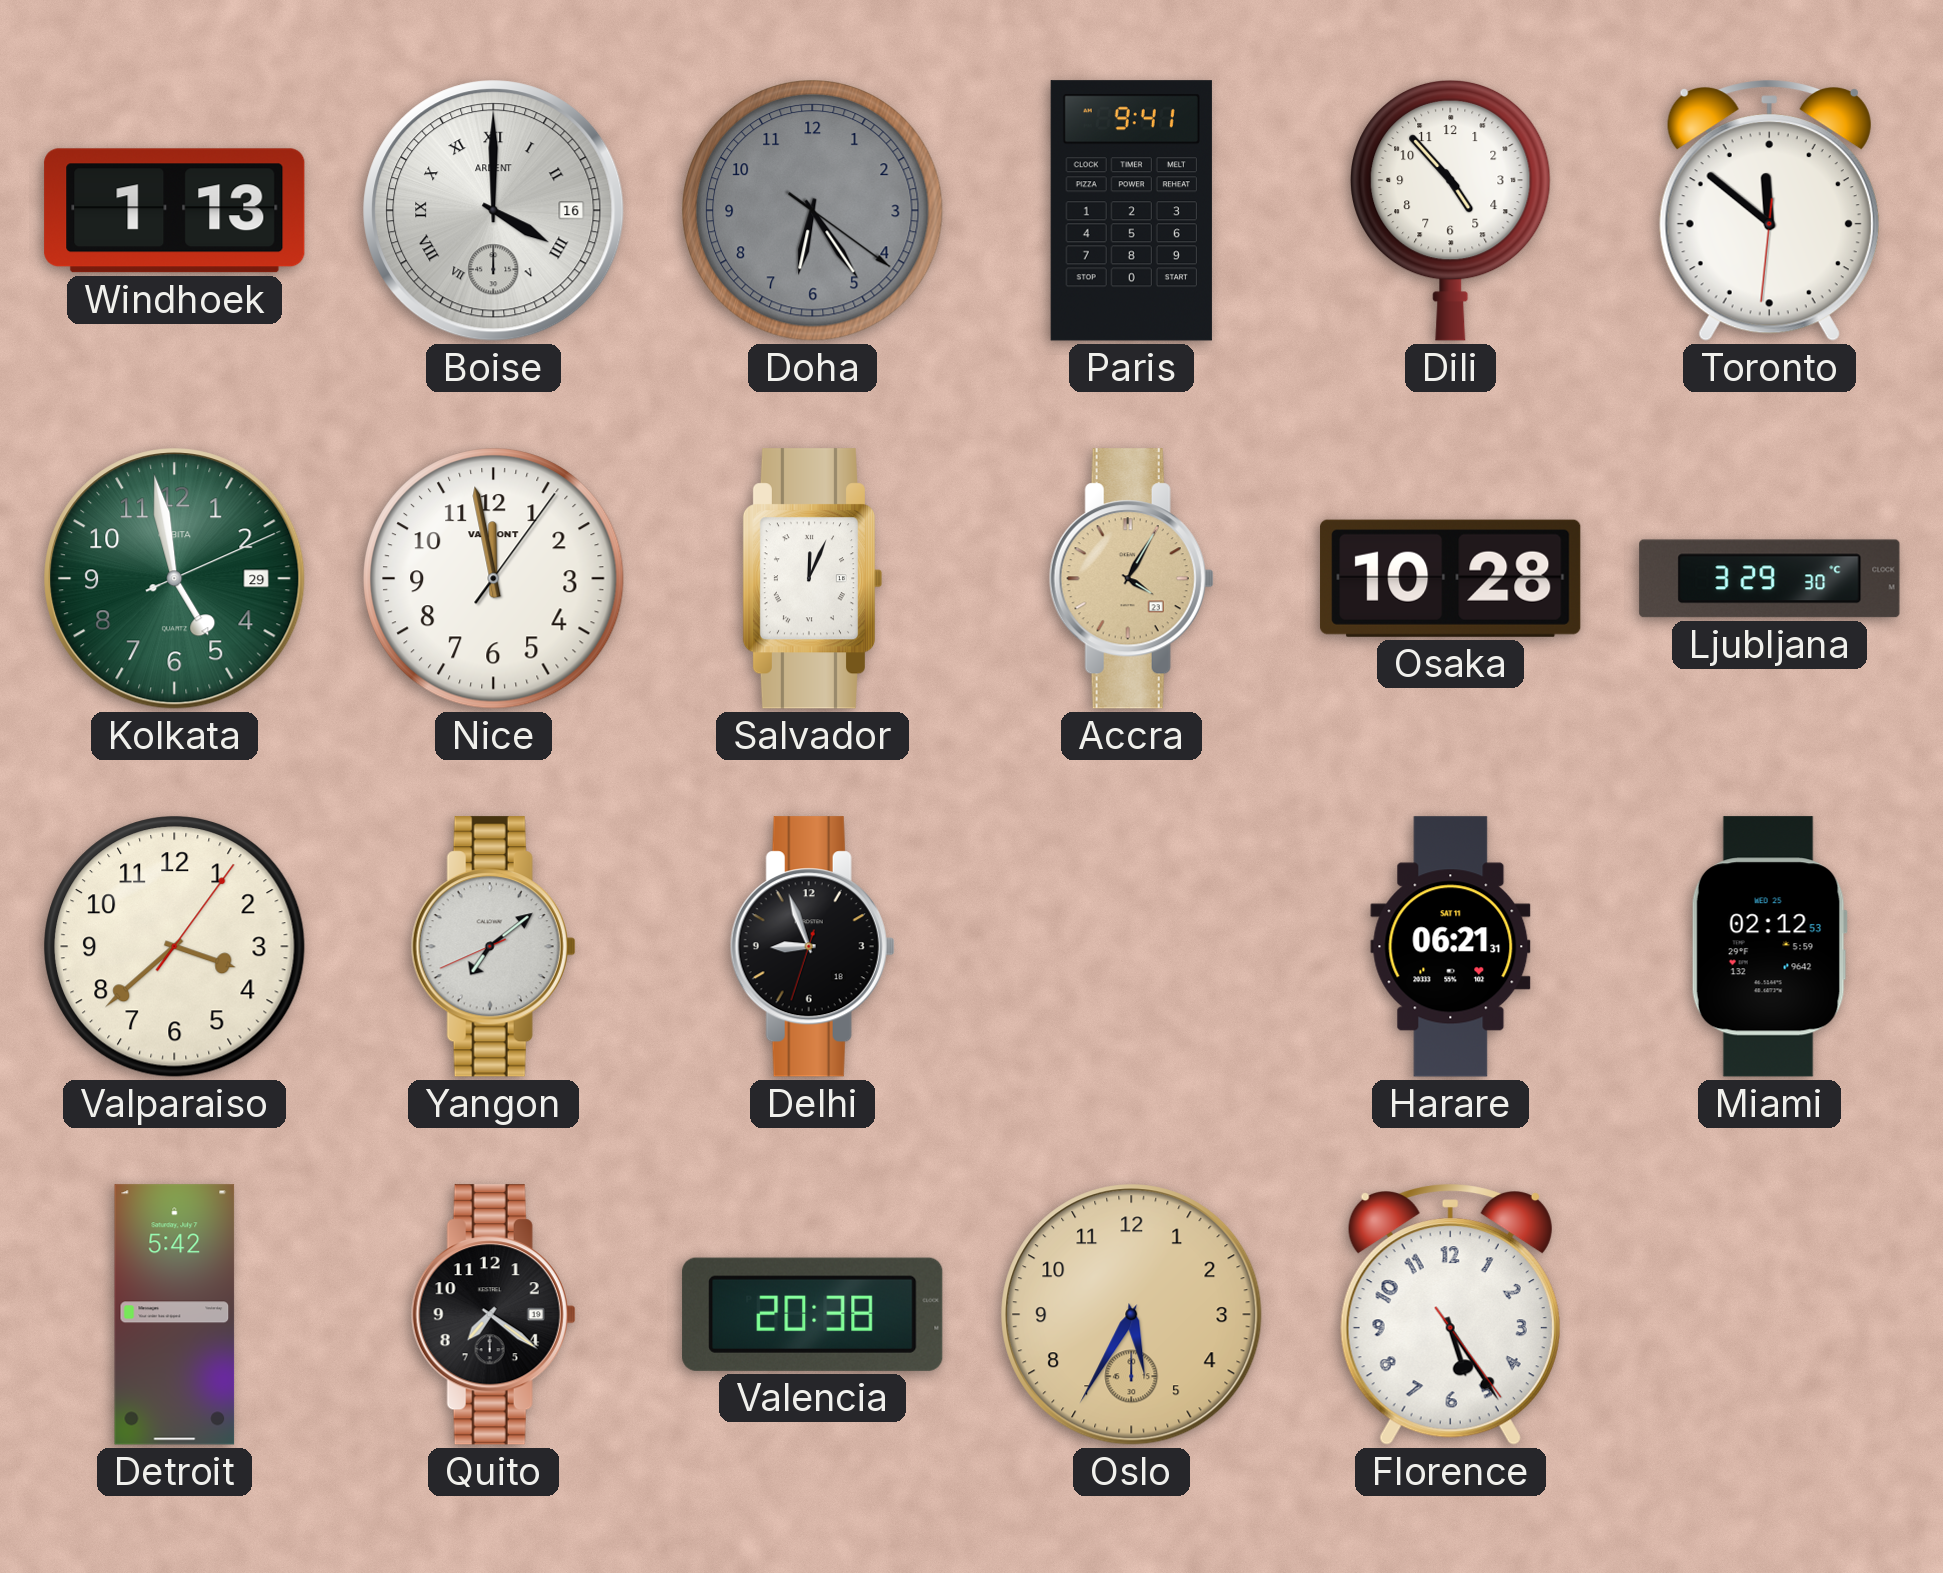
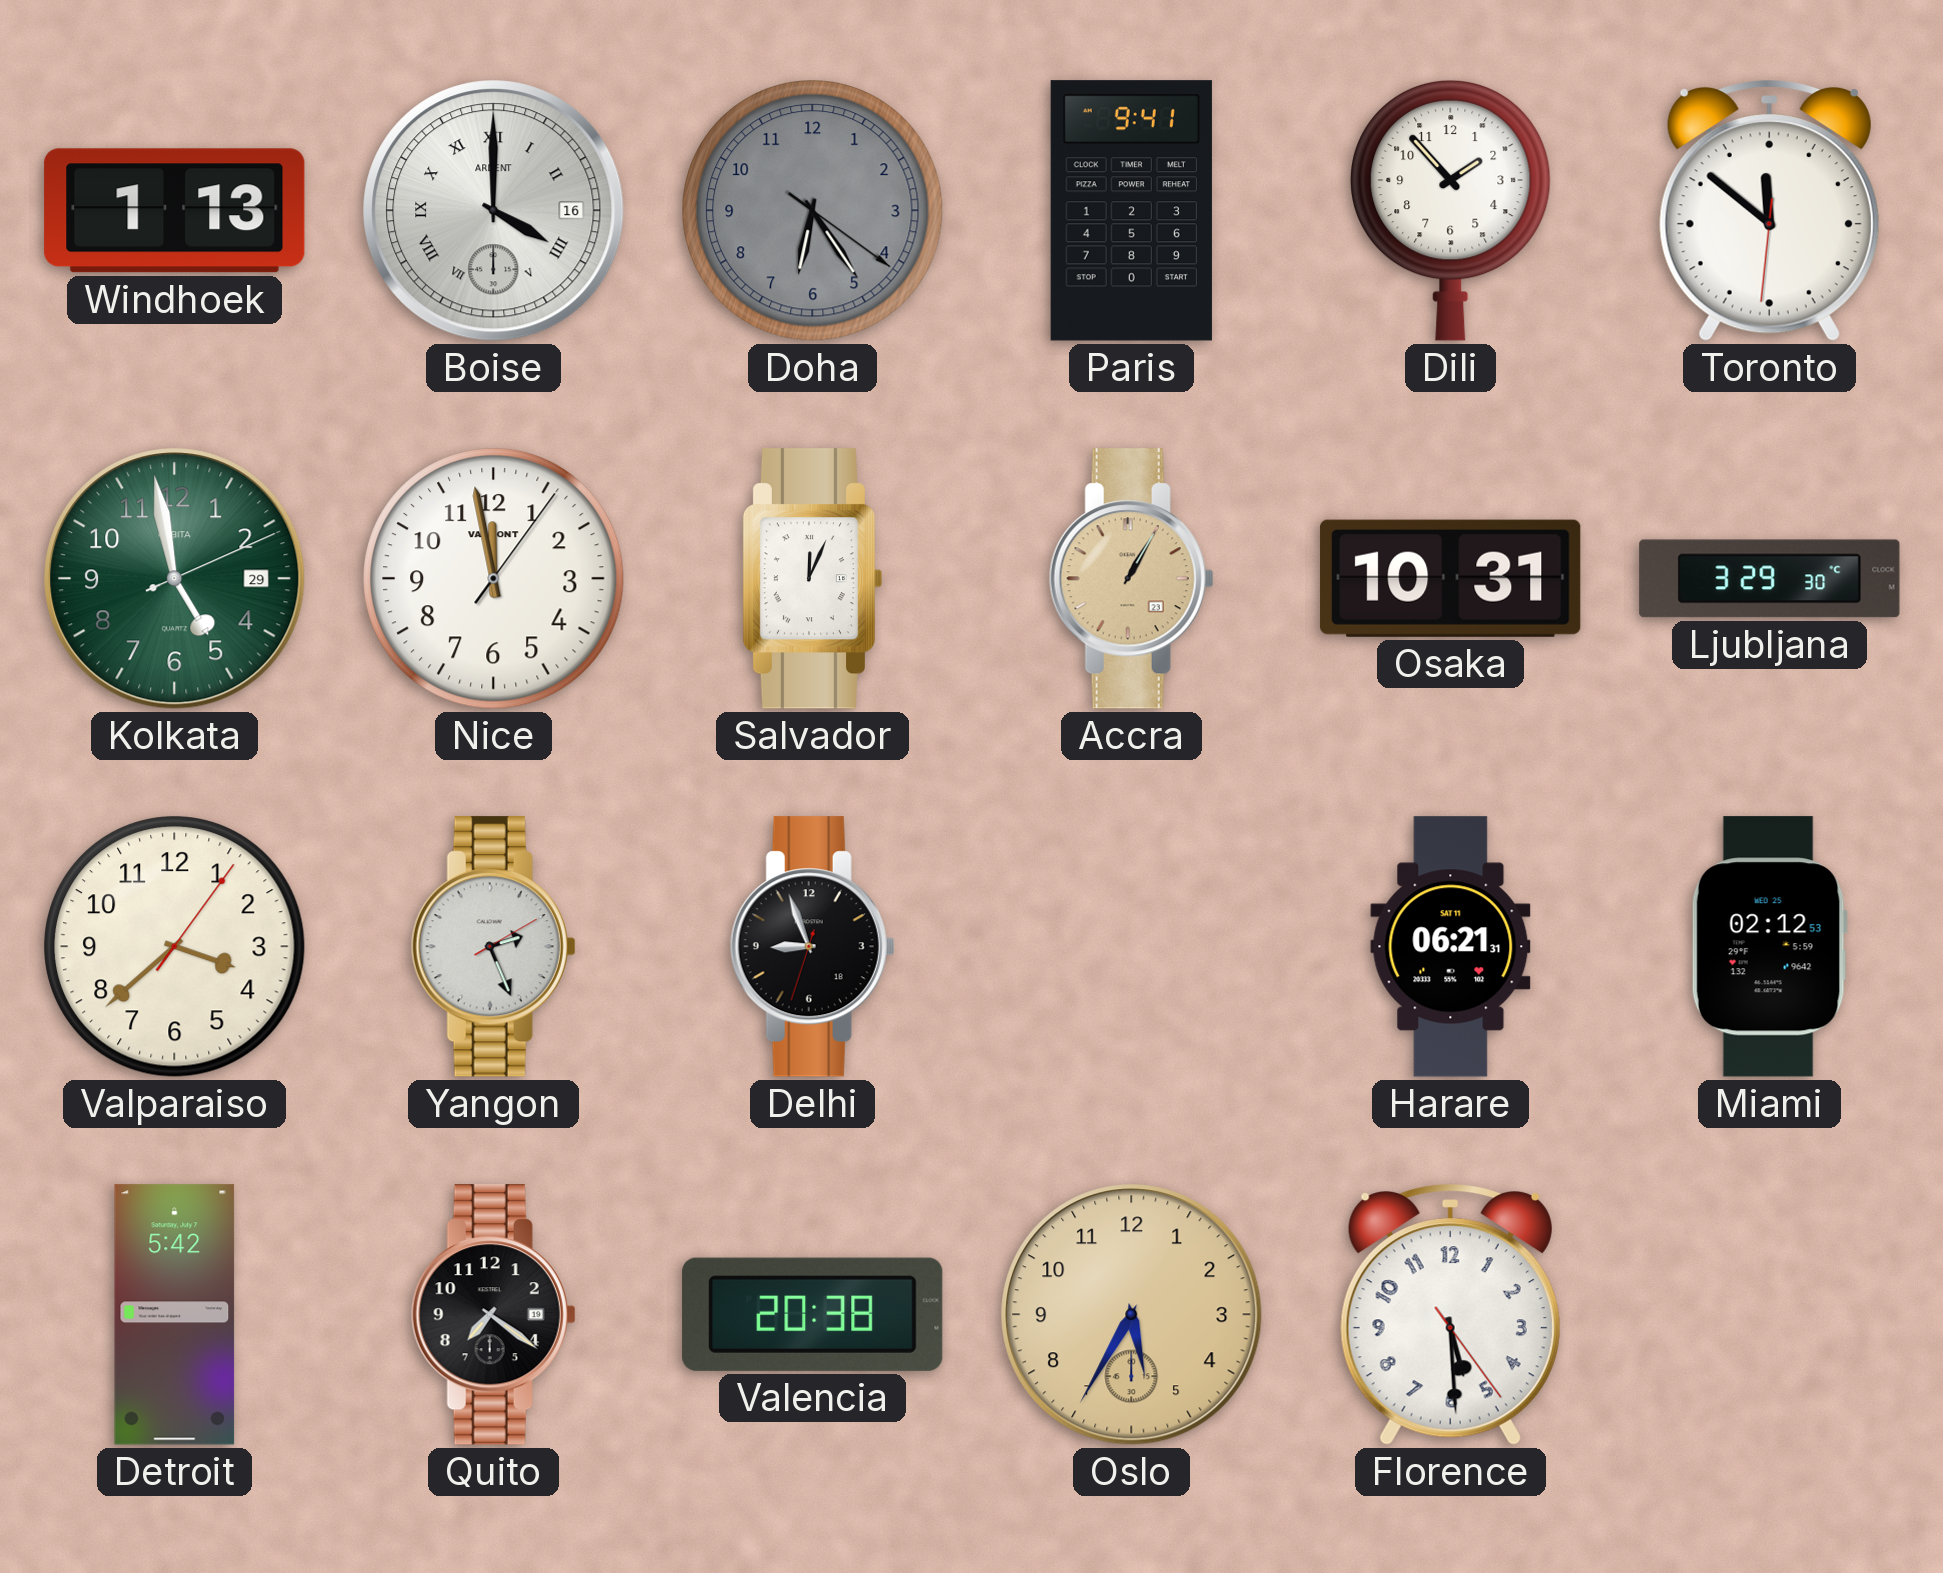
Dili: 4:53 -> 1:53
Accra: 4:05 -> 1:05
Osaka: 10:28 -> 10:31
Yangon: 7:08 -> 2:26
Florence: 5:24 -> 5:29
